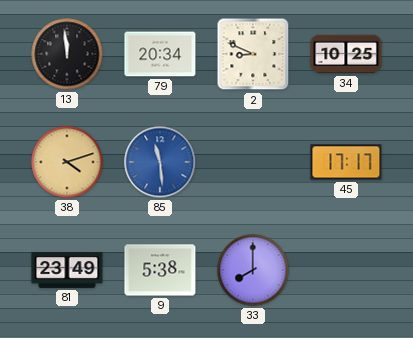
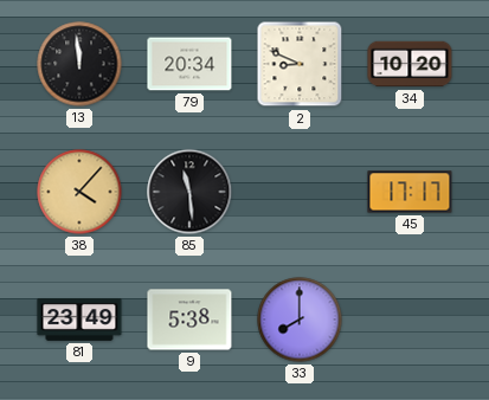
34: 10:25 -> 10:20
38: 4:12 -> 4:07
85 dial: blue -> black
